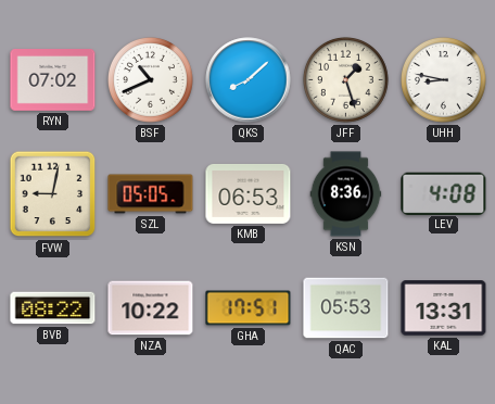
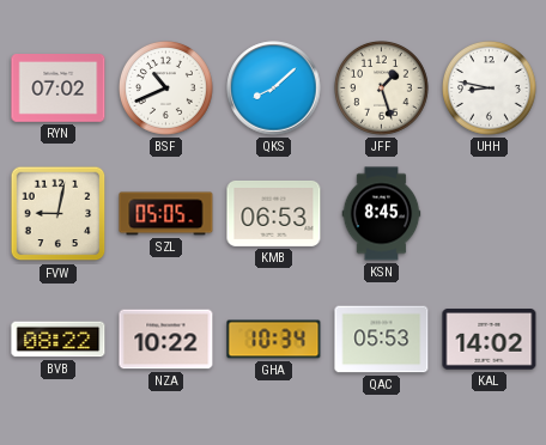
KSN: 8:36 -> 8:45
LEV: 4:08 -> none
GHA: 17:51 -> 10:34
KAL: 13:31 -> 14:02
